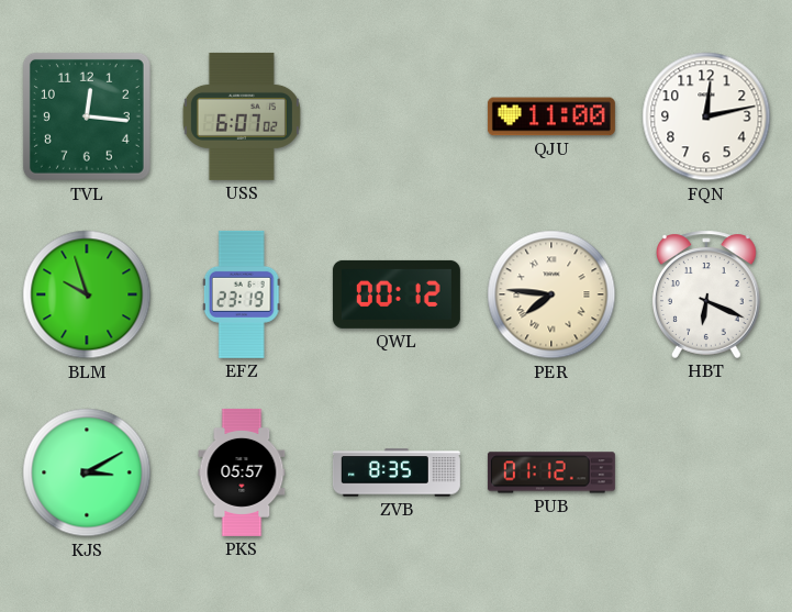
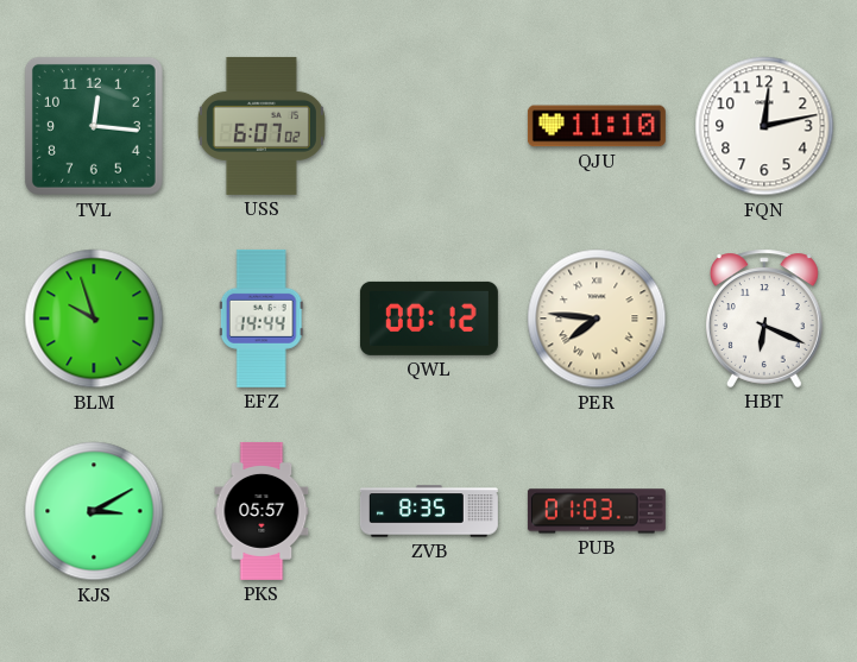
QJU: 11:00 -> 11:10
EFZ: 23:19 -> 14:44
PUB: 01:12 -> 01:03
